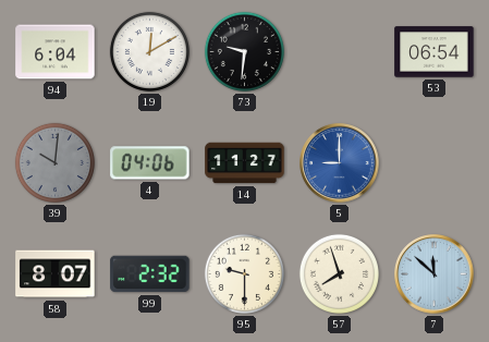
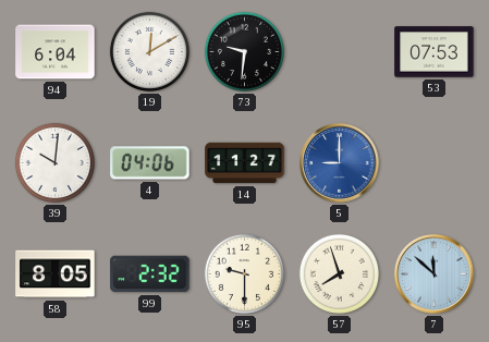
53: 06:54 -> 07:53
39 dial: grey -> white
58: 8:07 -> 8:05
